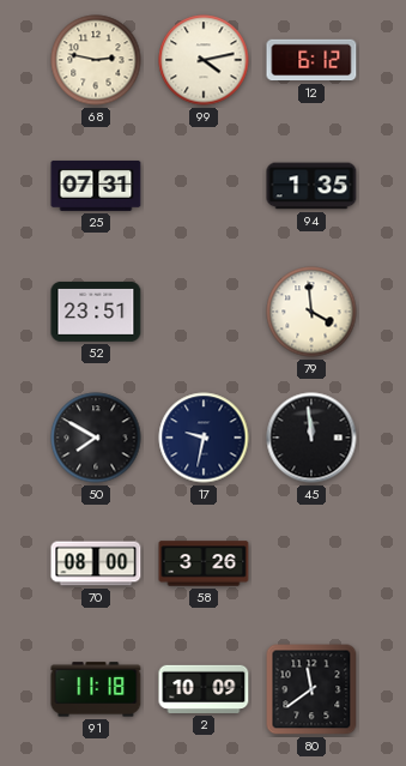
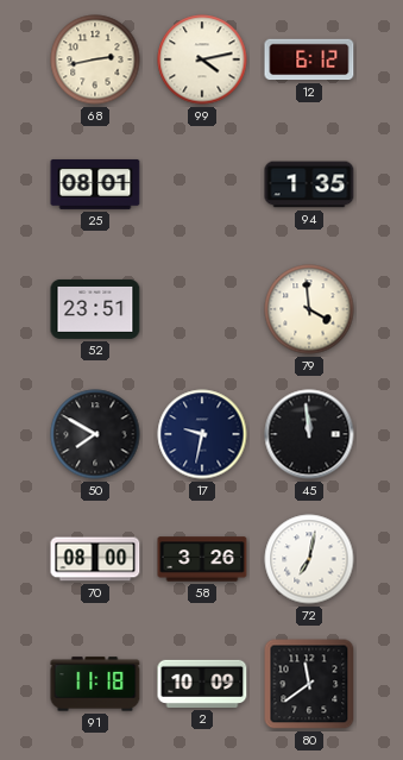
68: 2:47 -> 2:43
25: 07:31 -> 08:01
72: none -> 7:02
